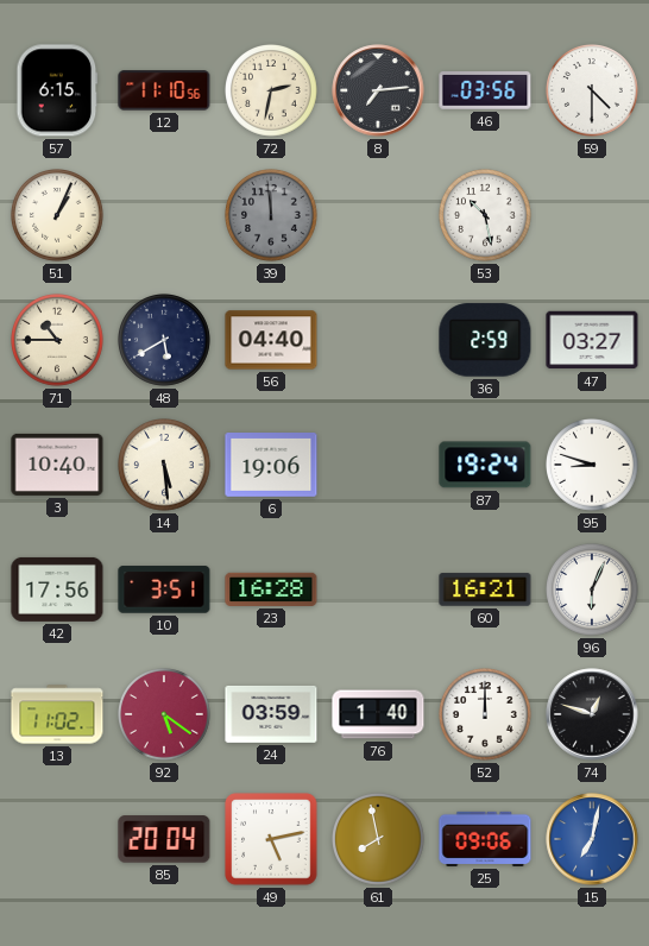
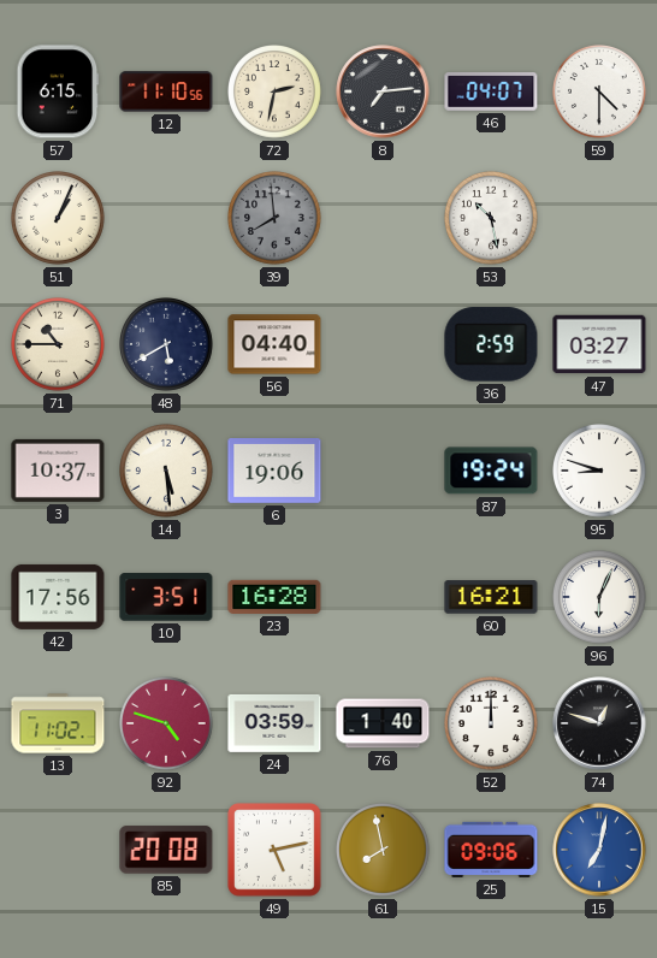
46: 03:56 -> 04:07
39: 11:59 -> 7:59
3: 10:40 -> 10:37
92: 5:21 -> 4:48
85: 20:04 -> 20:08
